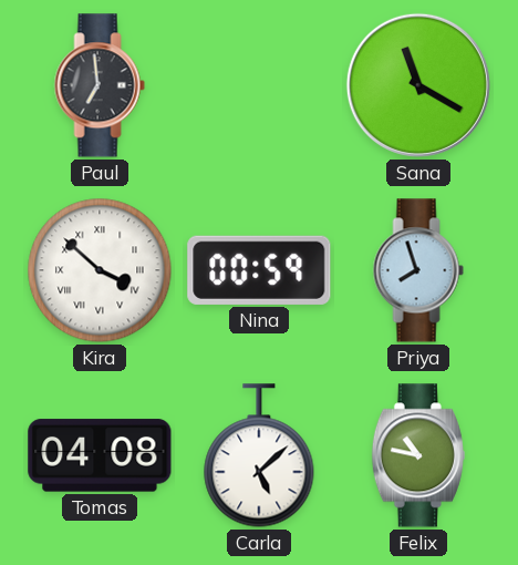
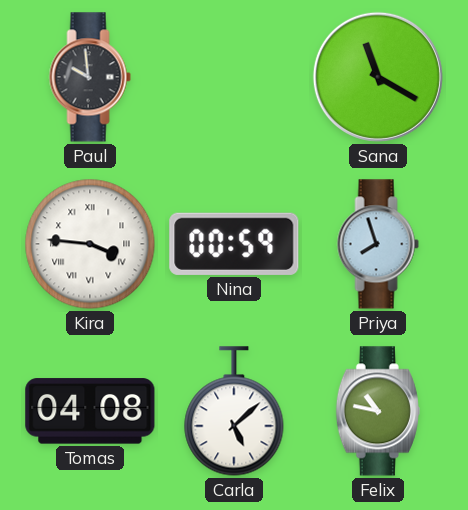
Paul: 6:59 -> 9:59
Kira: 3:52 -> 3:46
